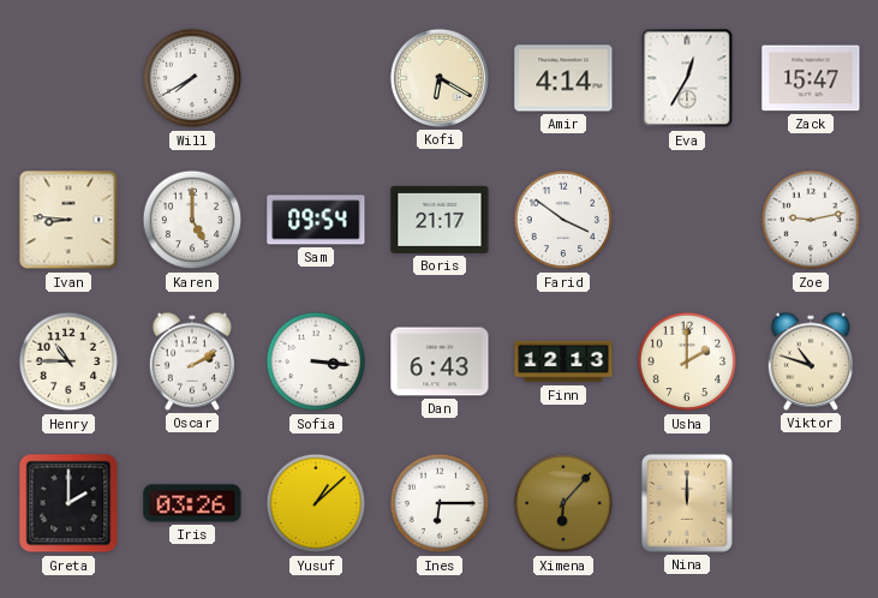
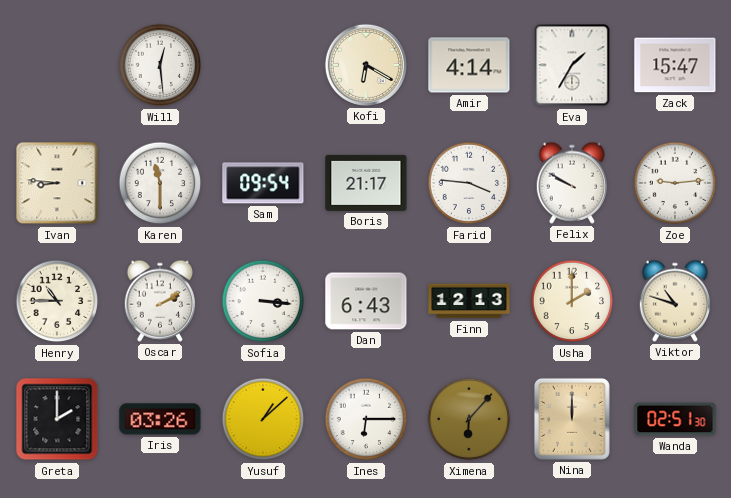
Will: 7:40 -> 12:29
Eva: 12:35 -> 1:35
Karen: 5:00 -> 11:30
Farid: 3:51 -> 3:46
Felix: none -> 9:50
Zoe: 9:13 -> 9:14
Wanda: none -> 02:51
